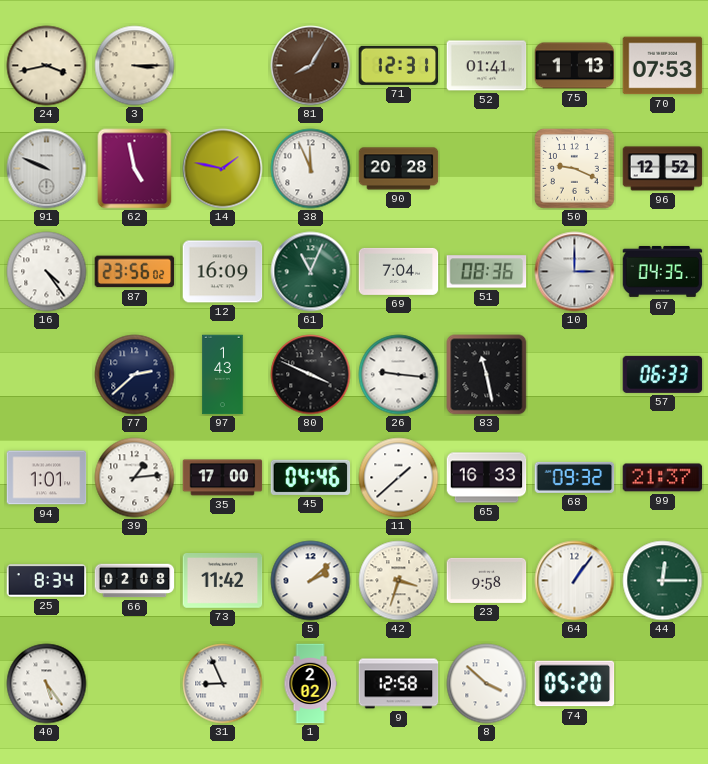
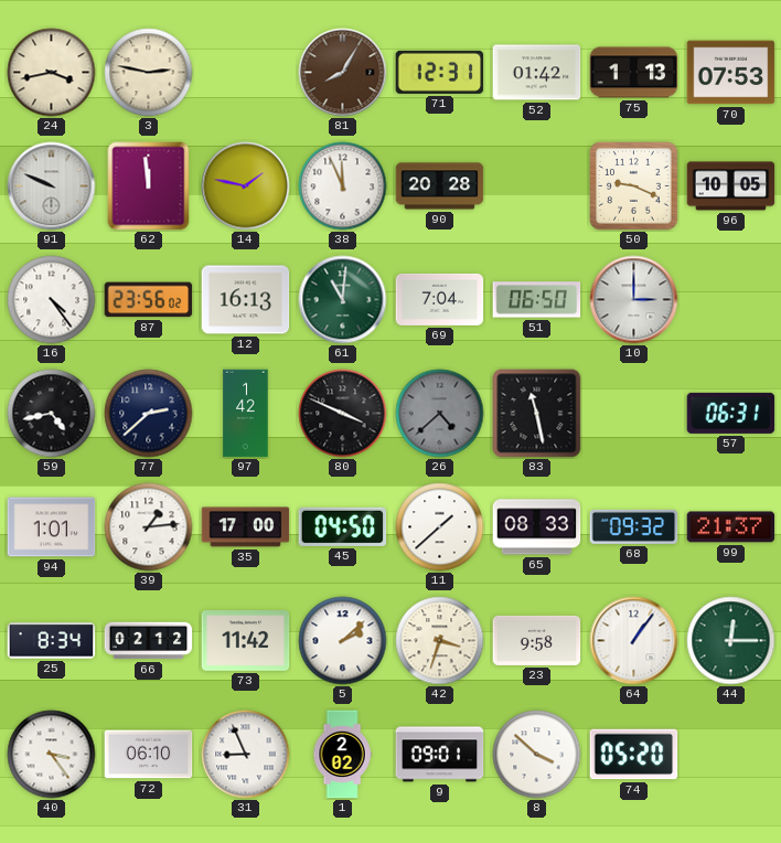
3: 3:15 -> 2:47
52: 01:41 -> 01:42
62: 4:58 -> 11:59
96: 12:52 -> 10:05
12: 16:09 -> 16:13
61: 11:04 -> 11:01
51: 08:36 -> 06:50
67: 04:35 -> none
59: none -> 4:43
97: 1:43 -> 1:42
26: 9:16 -> 4:38
26 dial: white -> grey
57: 06:33 -> 06:31
45: 04:46 -> 04:50
65: 16:33 -> 08:33
66: 02:08 -> 02:12
40: 5:24 -> 3:24
72: none -> 06:10
9: 12:58 -> 09:01
